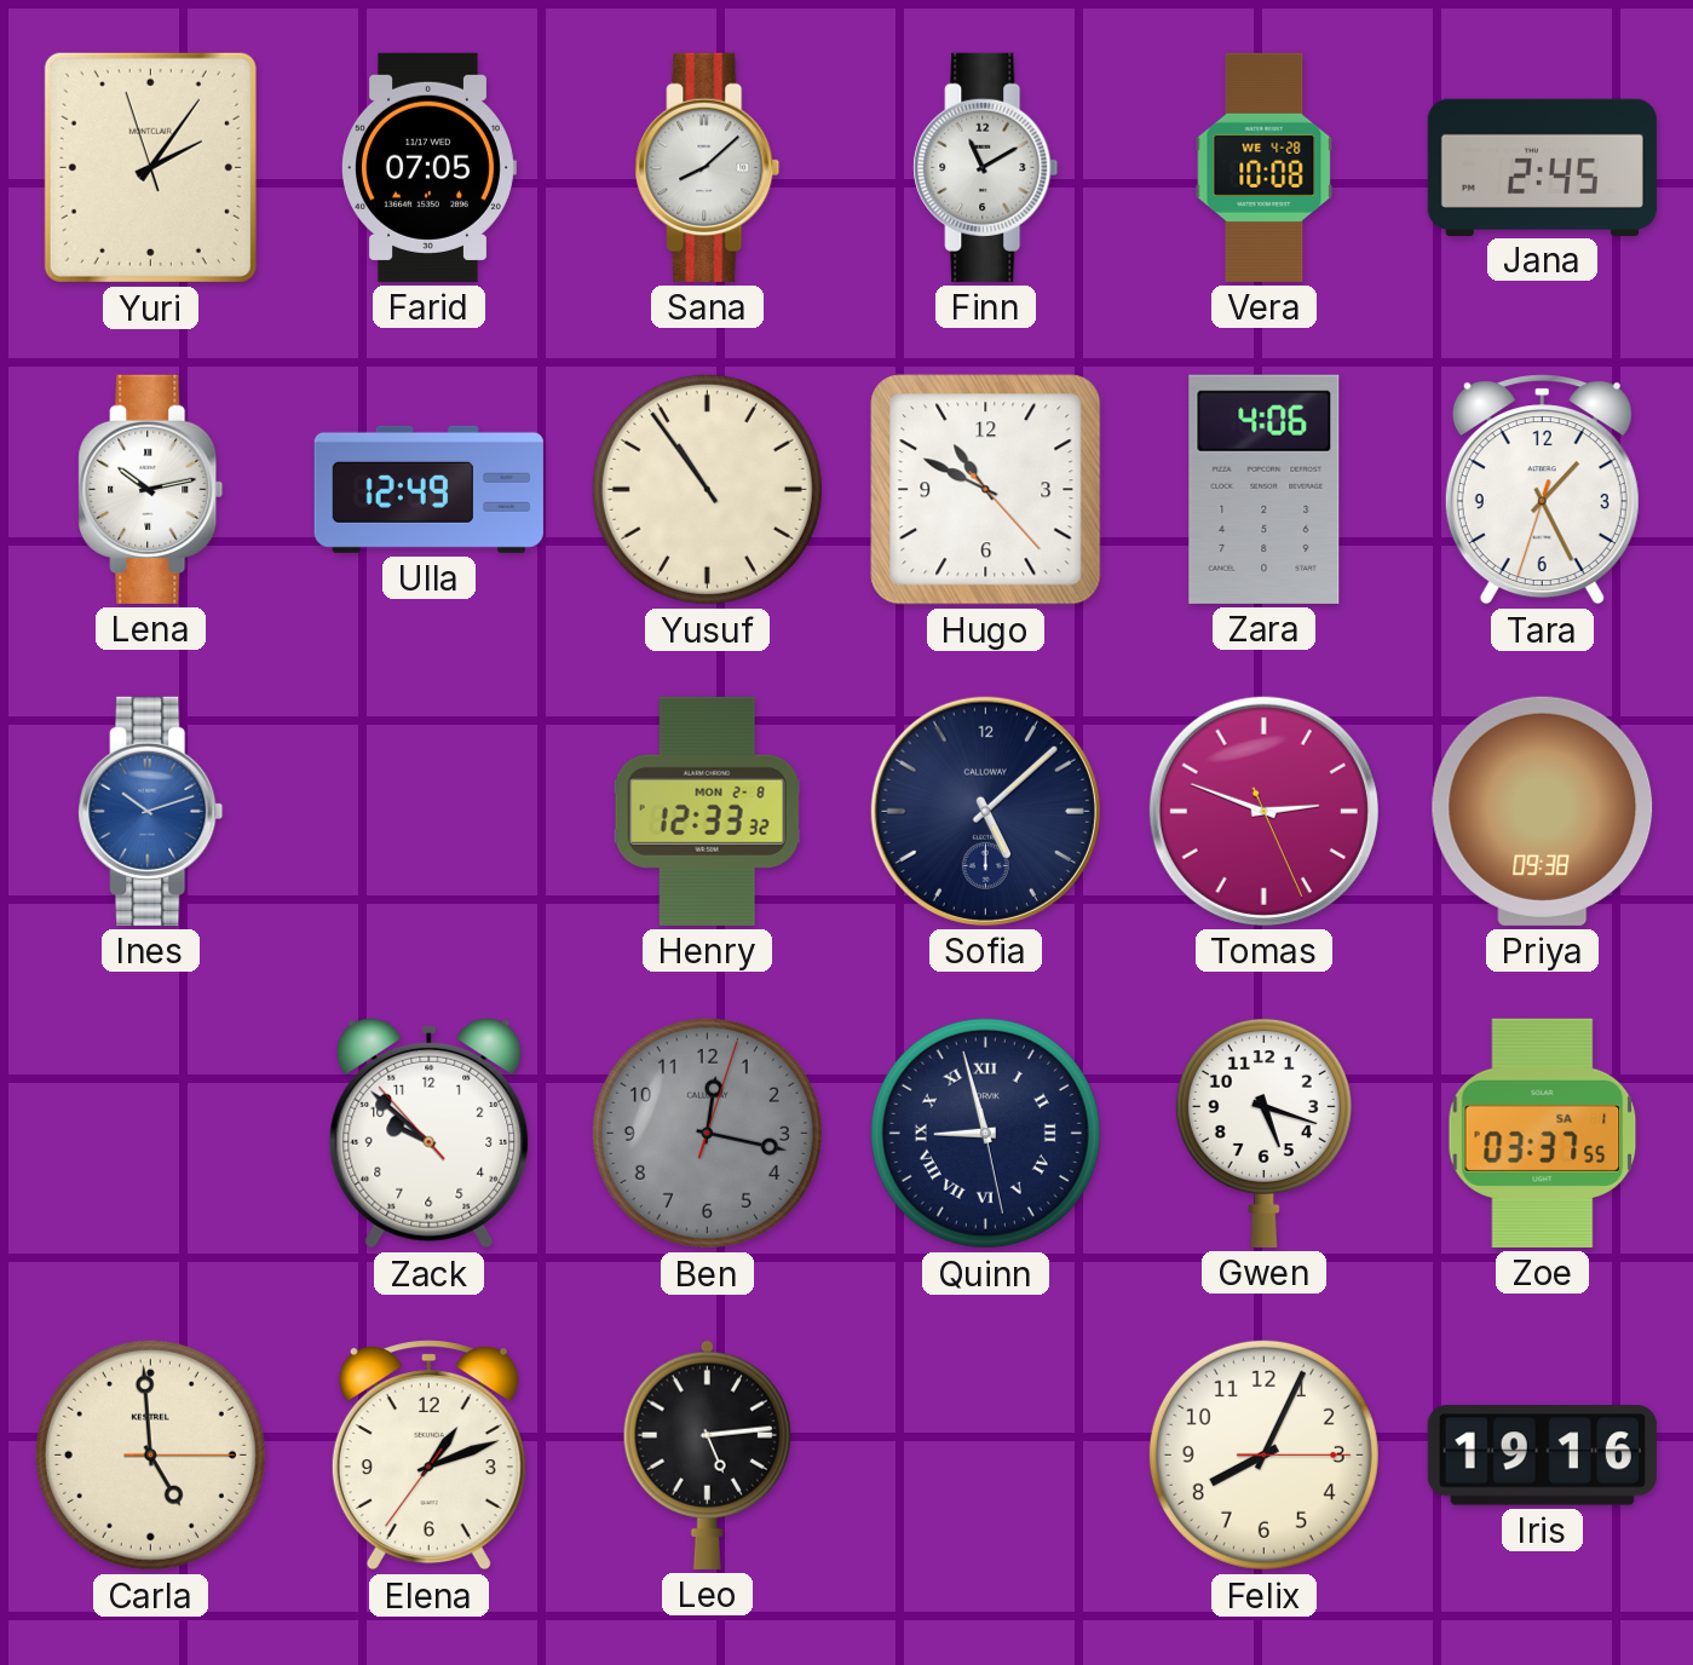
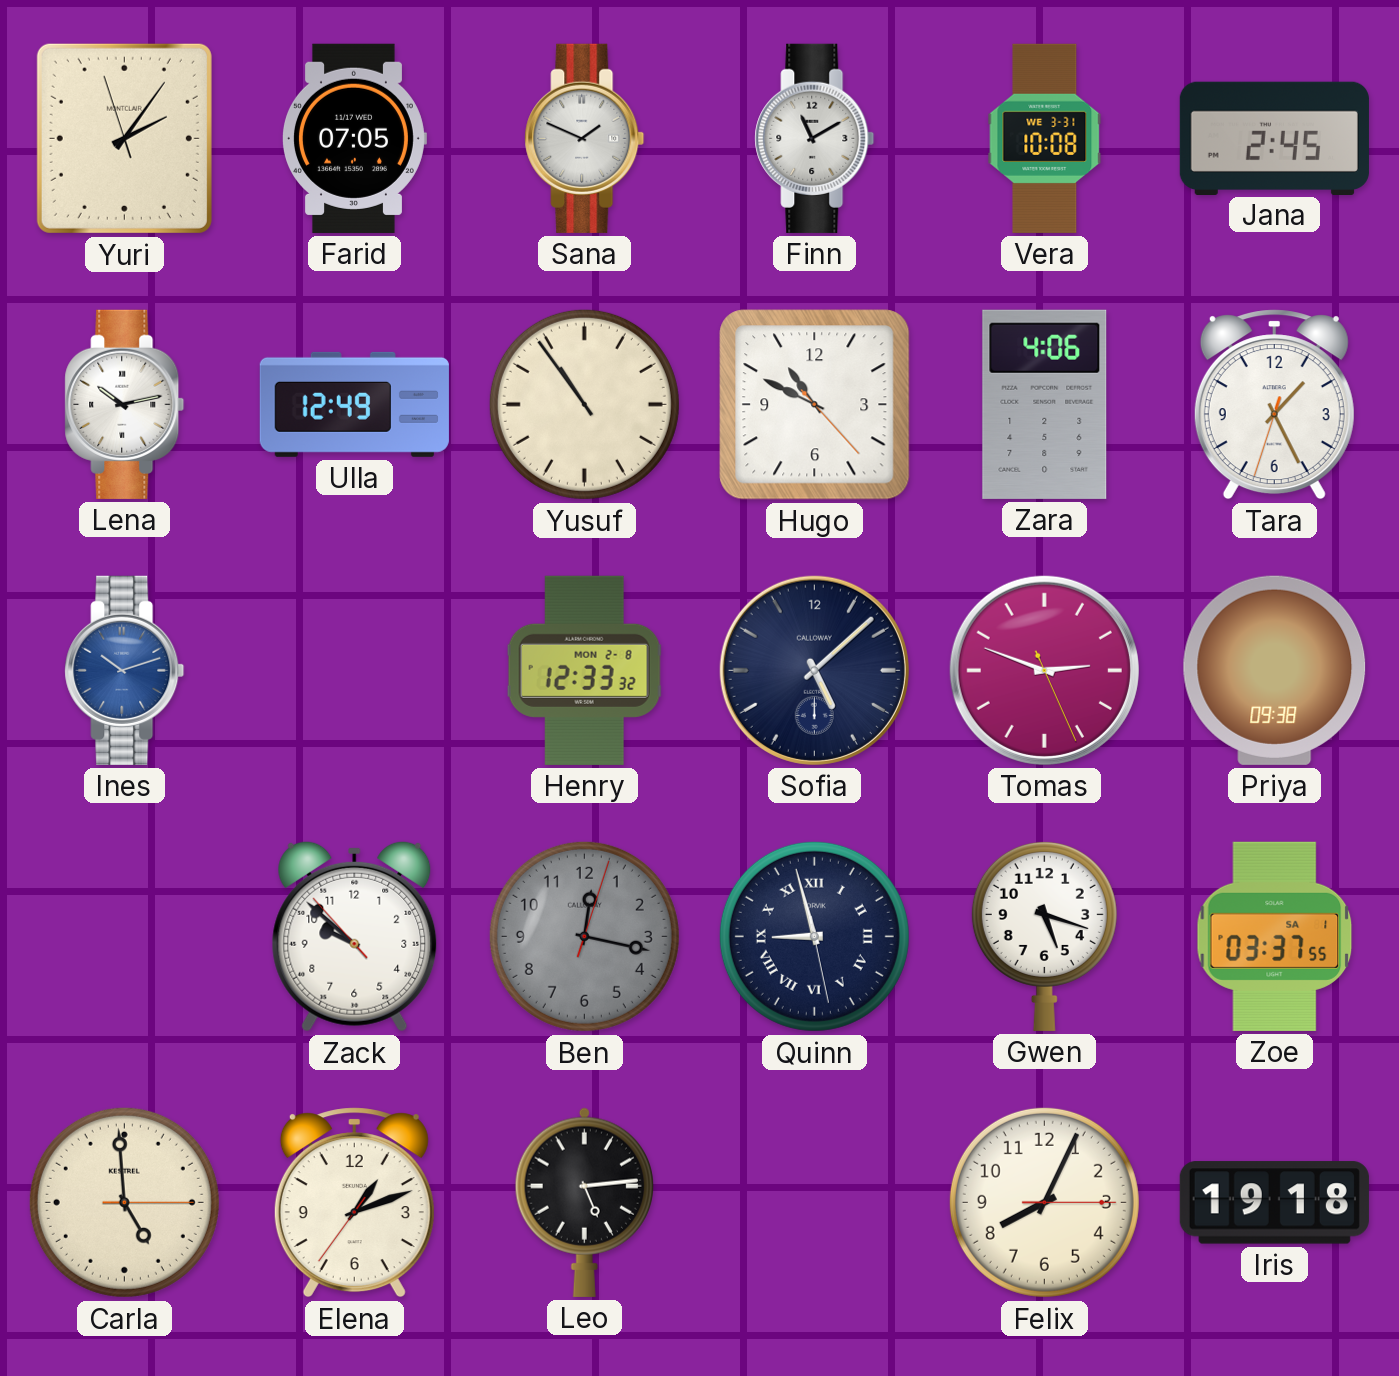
Sana: 8:08 -> 1:49
Vera date: WE 4-28 -> WE 3-31
Iris: 19:16 -> 19:18
